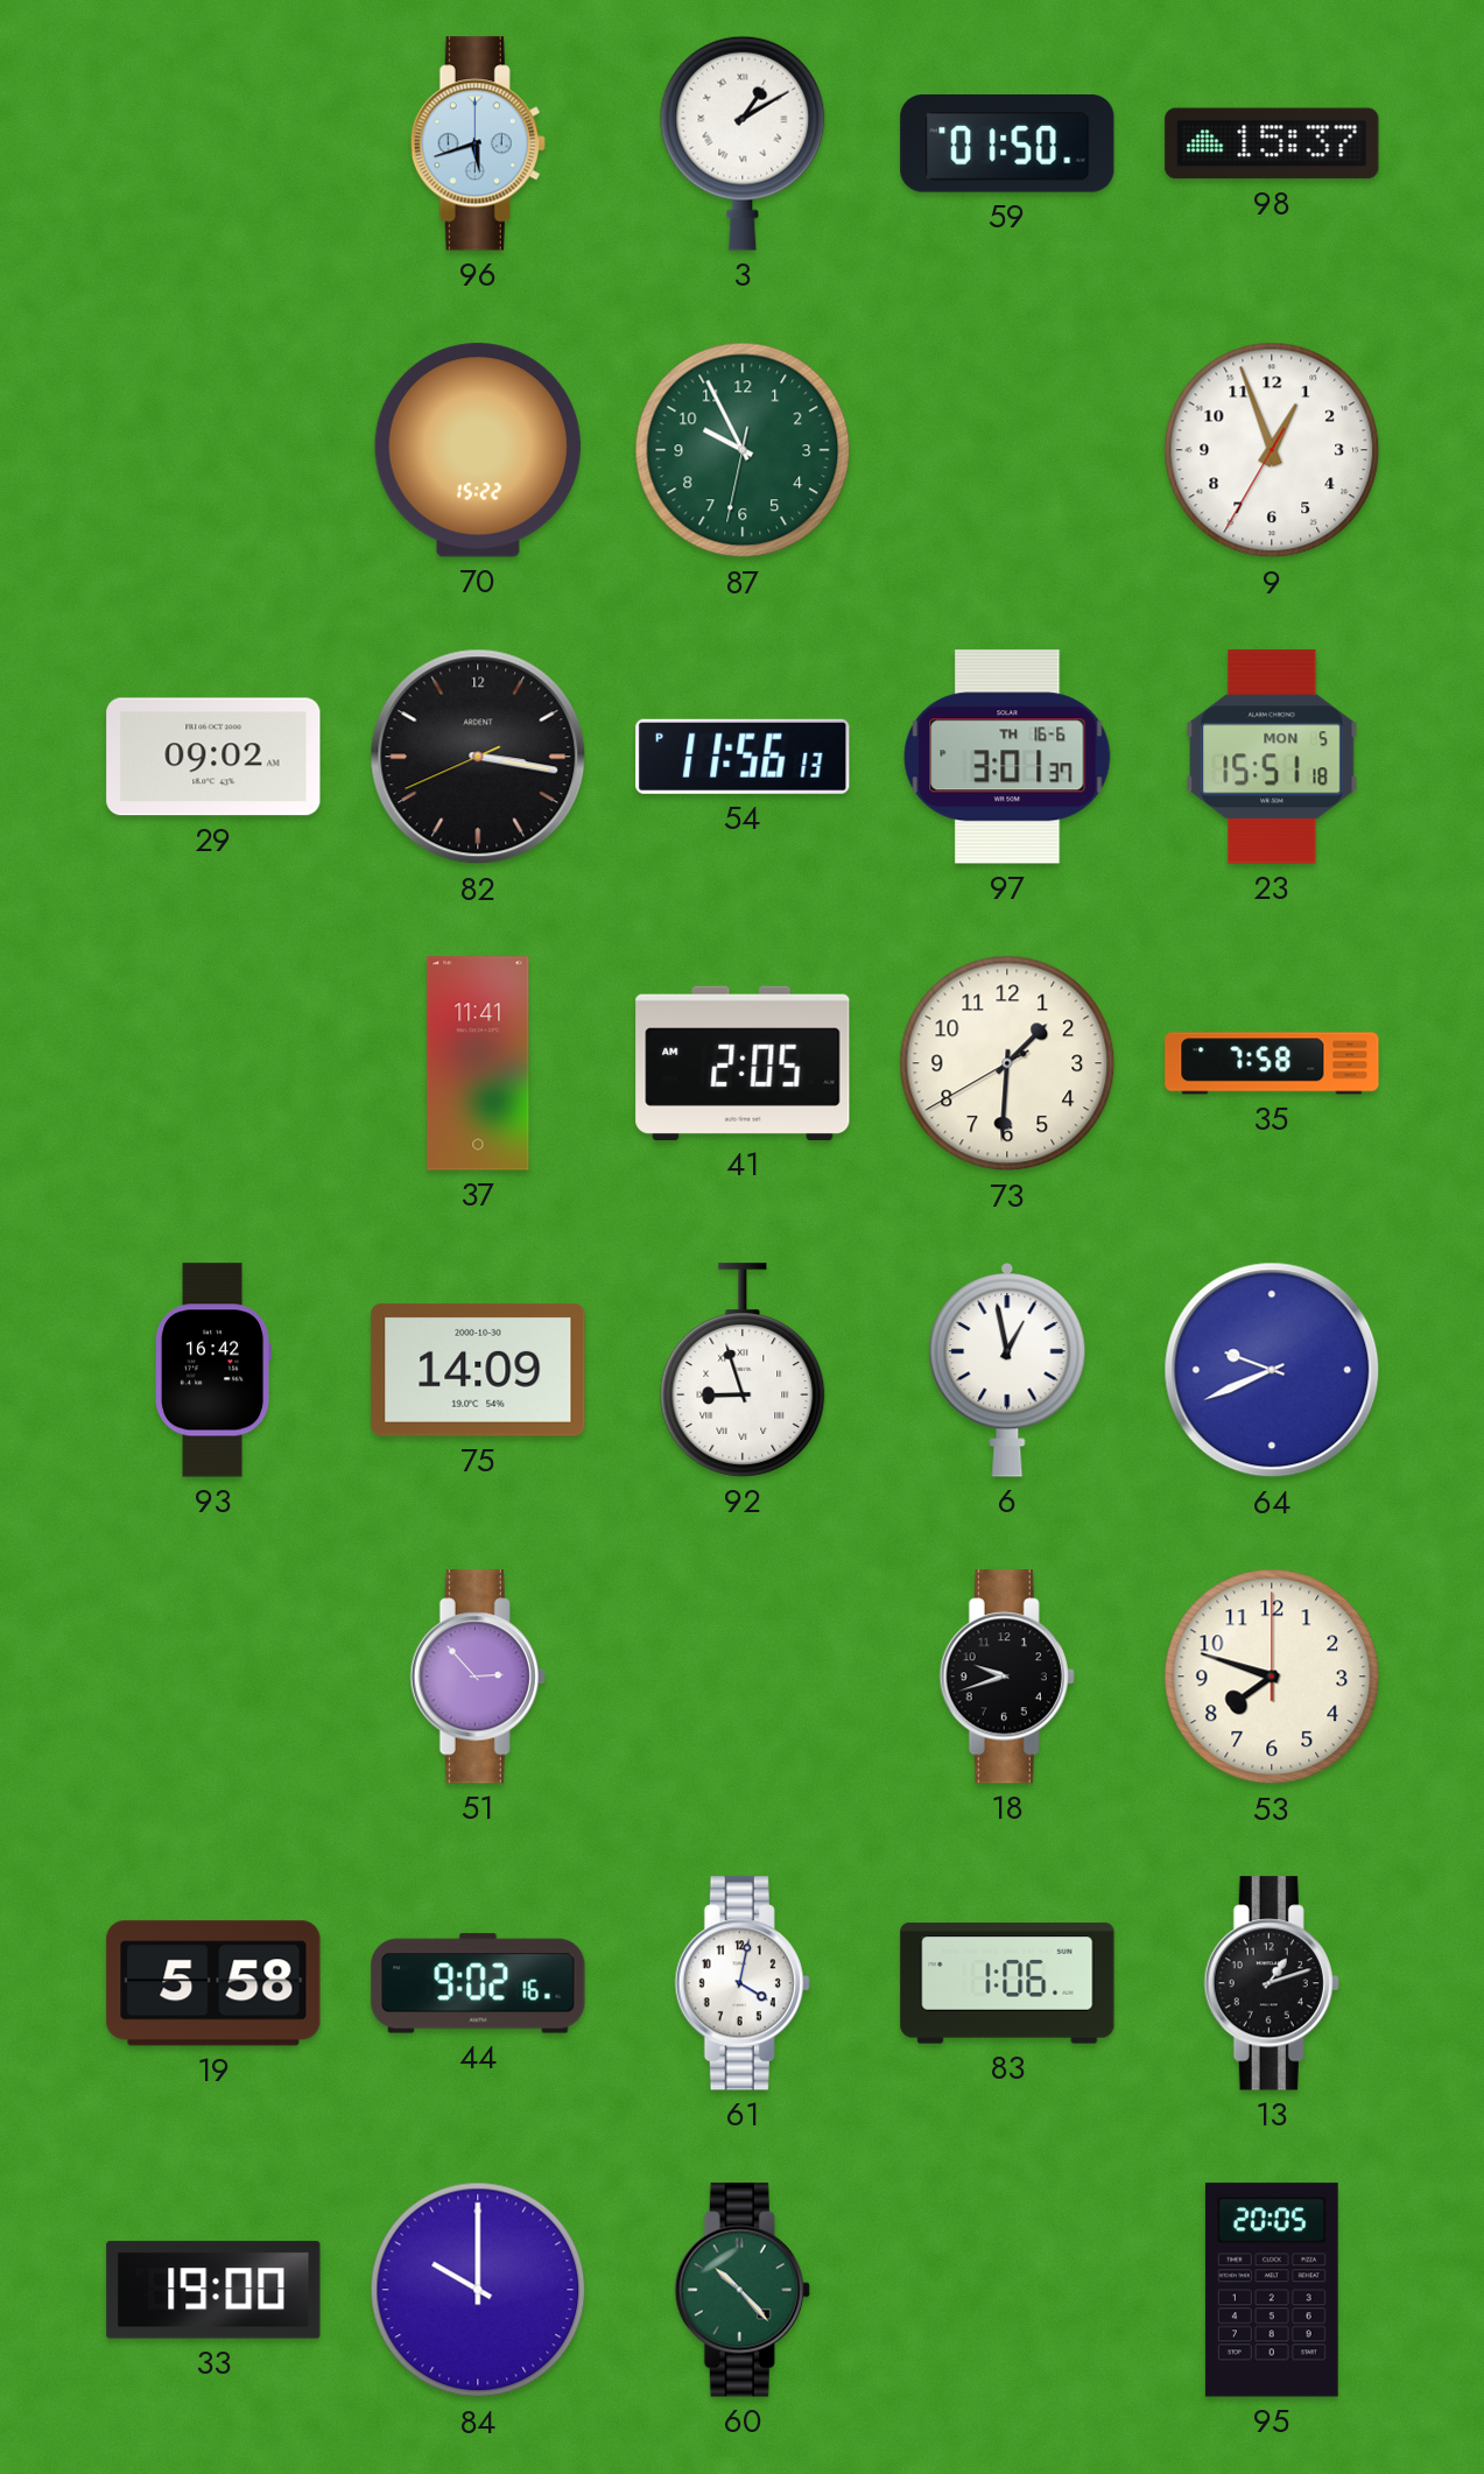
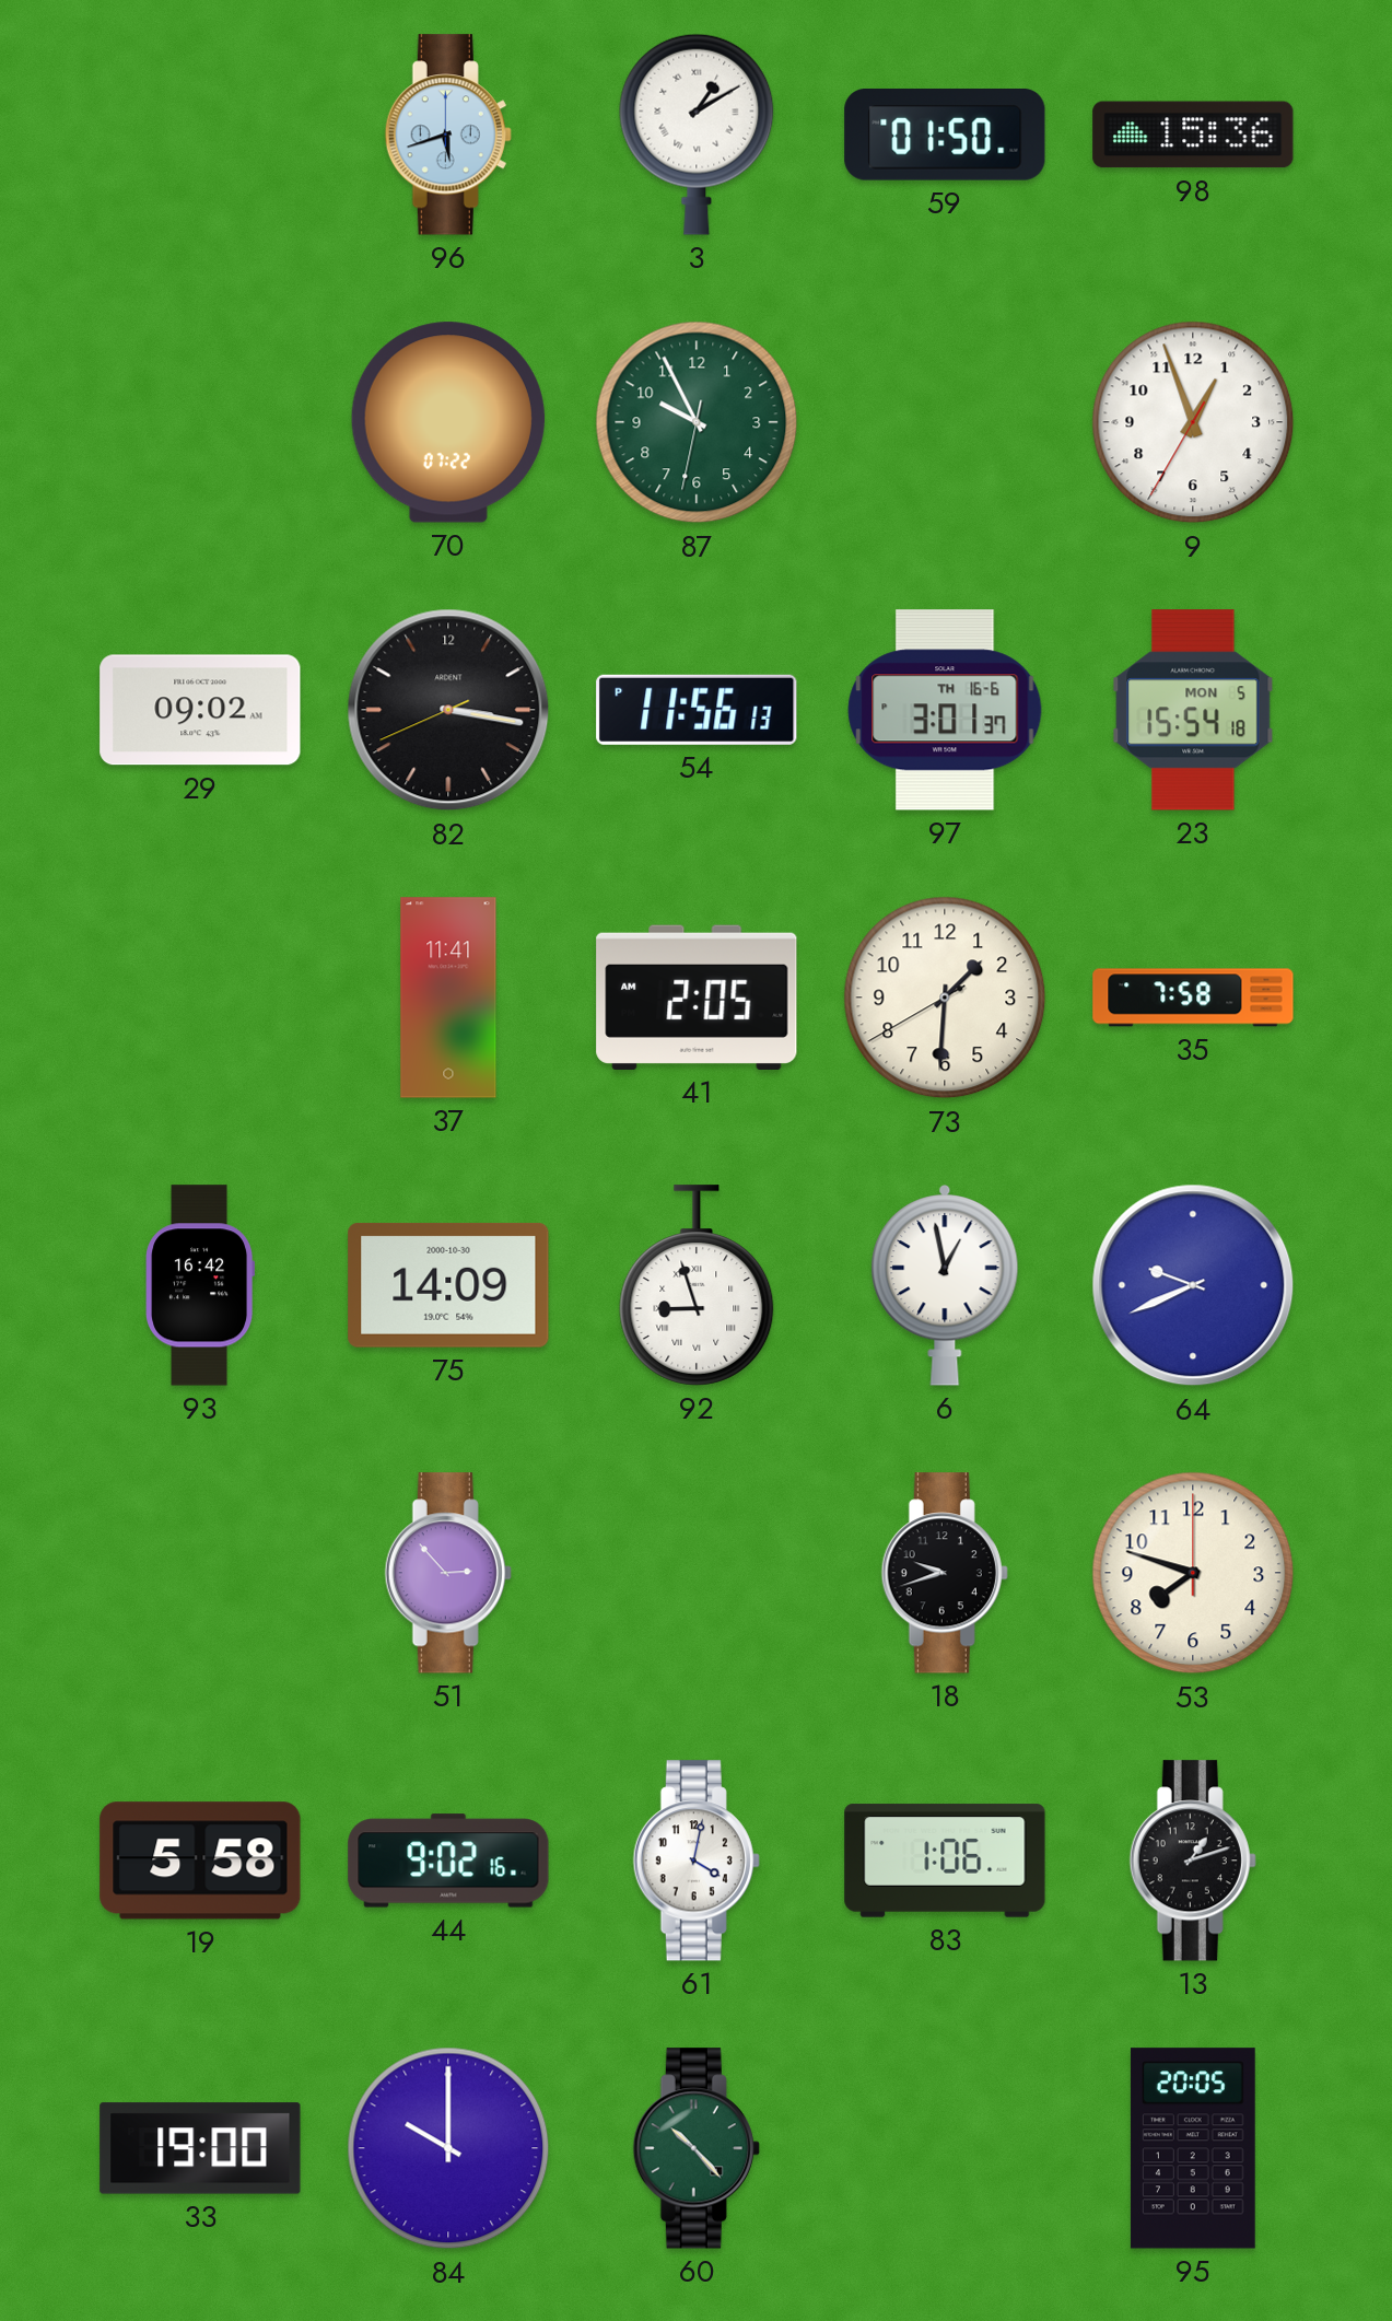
98: 15:37 -> 15:36
70: 15:22 -> 07:22
23: 15:51 -> 15:54
